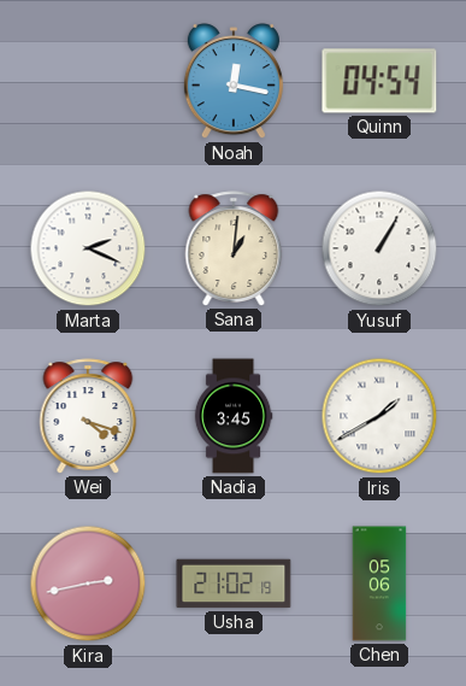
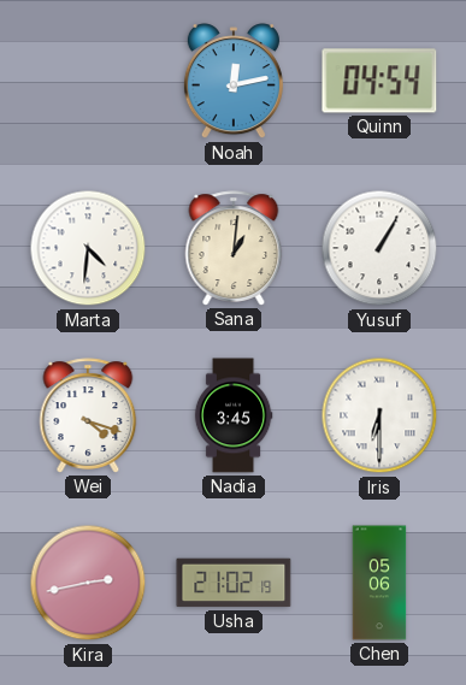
Noah: 12:17 -> 12:13
Marta: 2:19 -> 4:31
Iris: 1:40 -> 6:30
